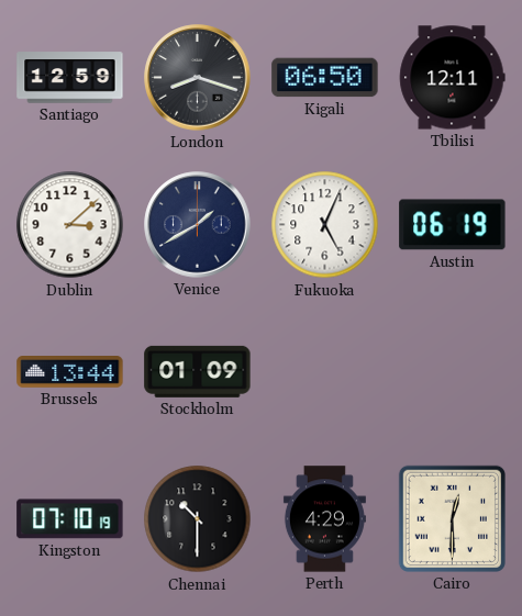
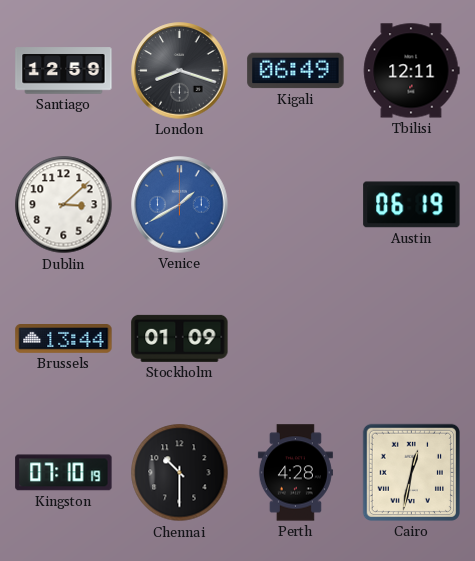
Kigali: 06:50 -> 06:49
Venice dial: navy -> blue
Fukuoka: 5:04 -> none
Perth: 4:29 -> 4:28
Cairo: 12:30 -> 12:32
